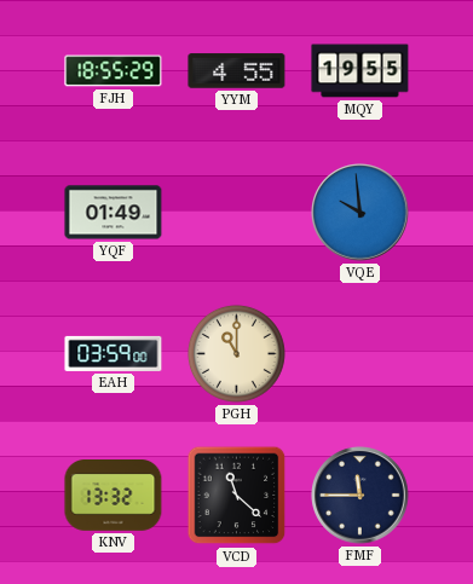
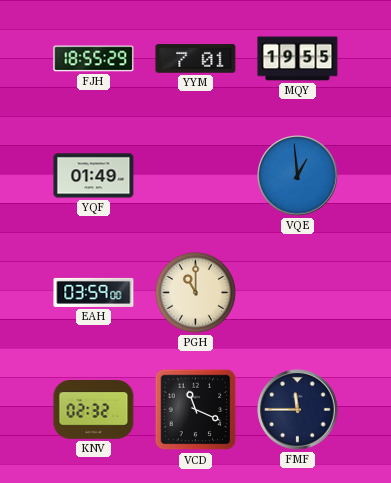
YYM: 4:55 -> 7:01
VQE: 9:59 -> 12:59
KNV: 13:32 -> 02:32
VCD: 11:22 -> 11:19
